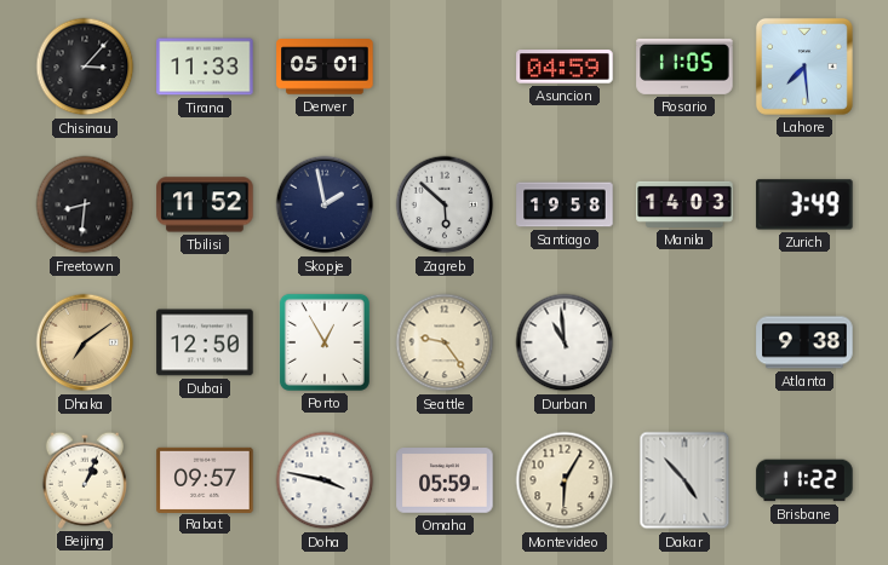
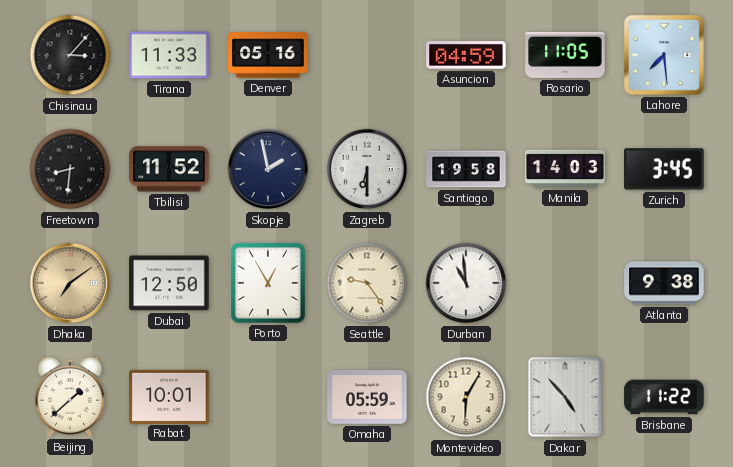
Denver: 05:01 -> 05:16
Zagreb: 5:52 -> 6:30
Zurich: 3:49 -> 3:45
Beijing: 1:04 -> 1:38
Rabat: 09:57 -> 10:01
Doha: 3:47 -> none
